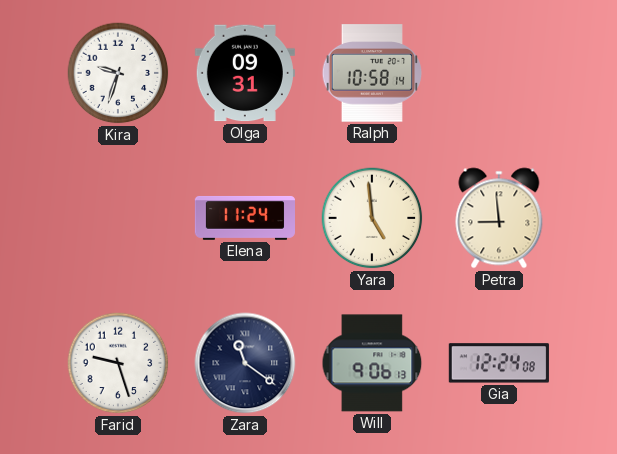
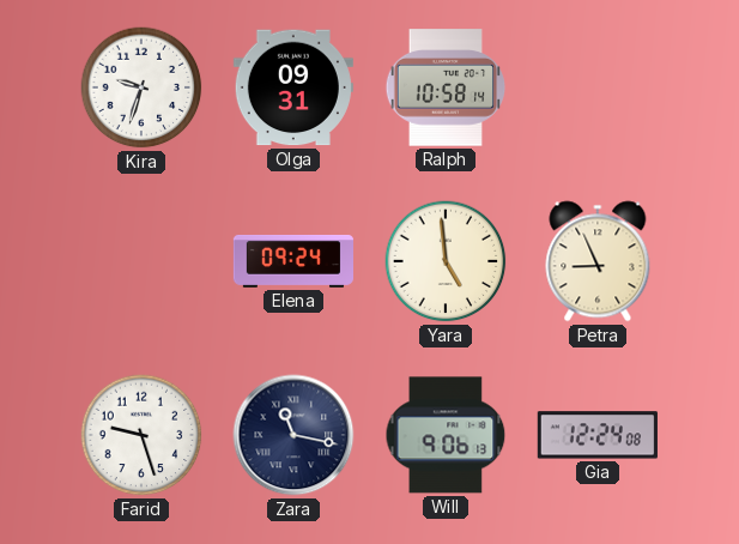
Elena: 11:24 -> 09:24
Petra: 8:59 -> 8:56
Zara: 11:21 -> 11:17
